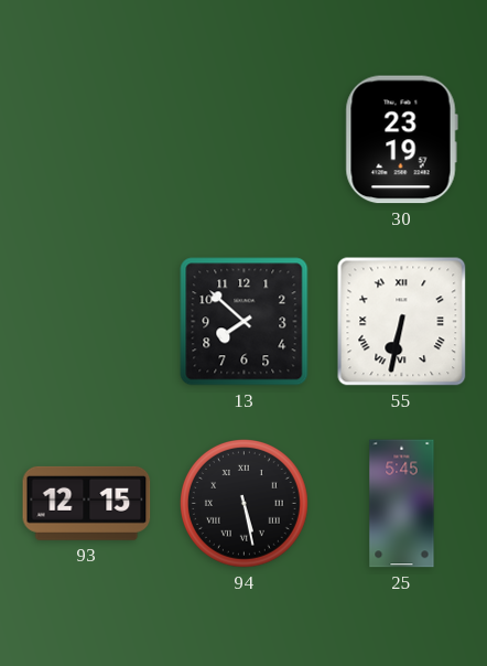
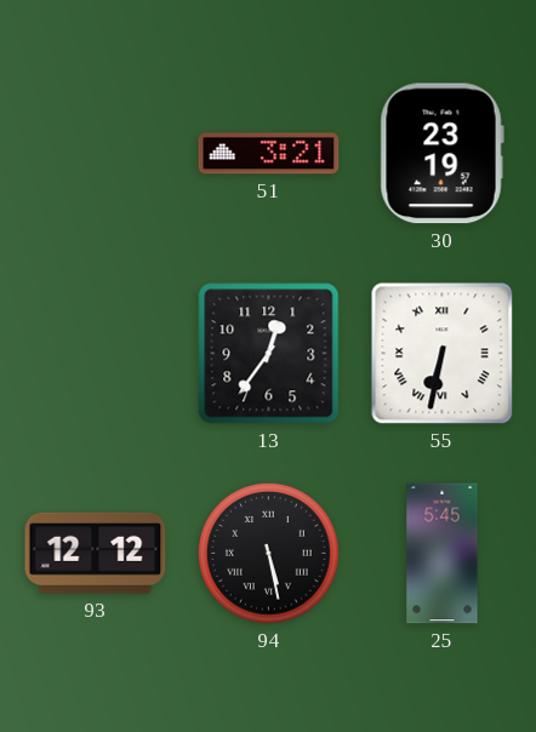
51: none -> 3:21
13: 7:52 -> 12:36
93: 12:15 -> 12:12
